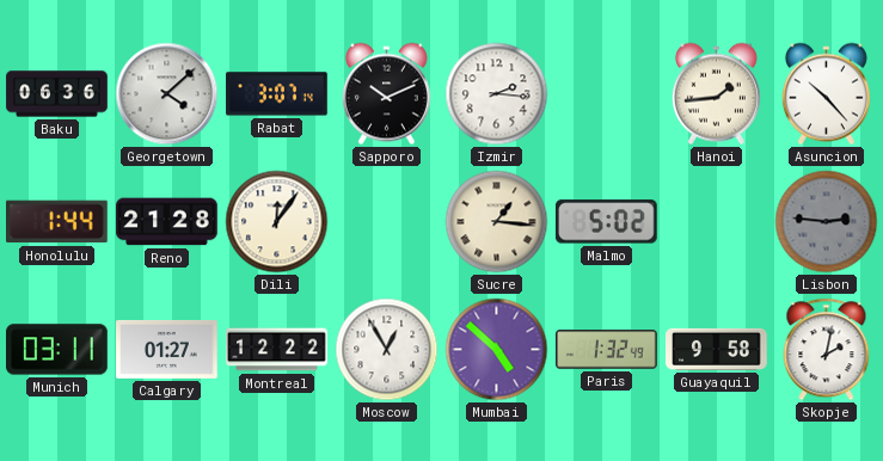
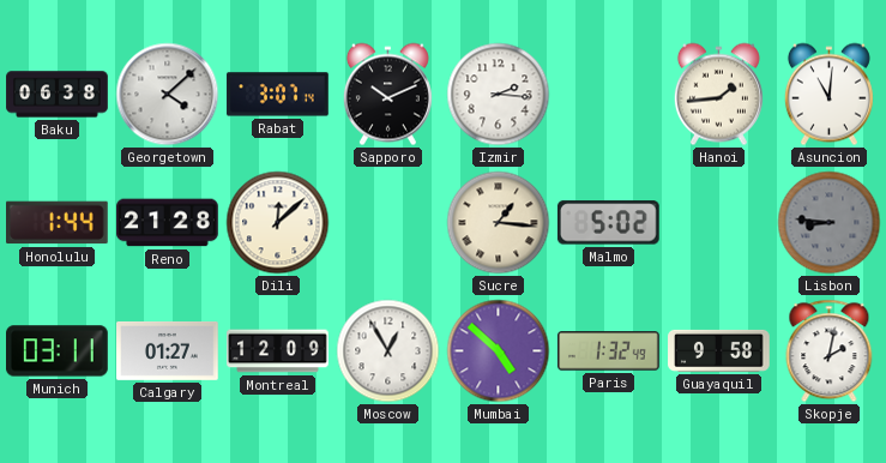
Baku: 06:36 -> 06:38
Asuncion: 10:23 -> 11:01
Dili: 12:06 -> 12:08
Lisbon: 2:46 -> 8:46
Montreal: 12:22 -> 12:09
